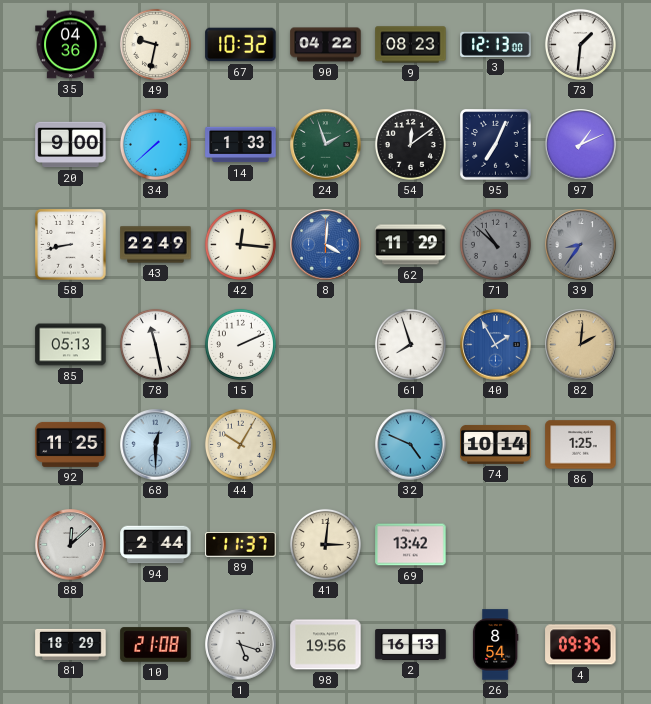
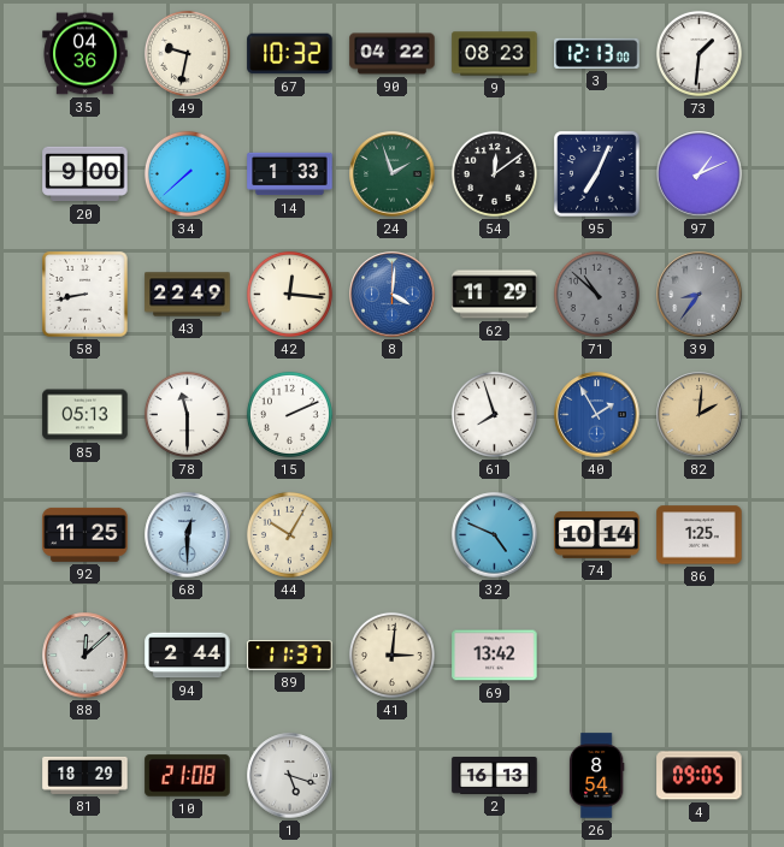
78: 11:28 -> 11:30
98: 19:56 -> none
4: 09:35 -> 09:05
